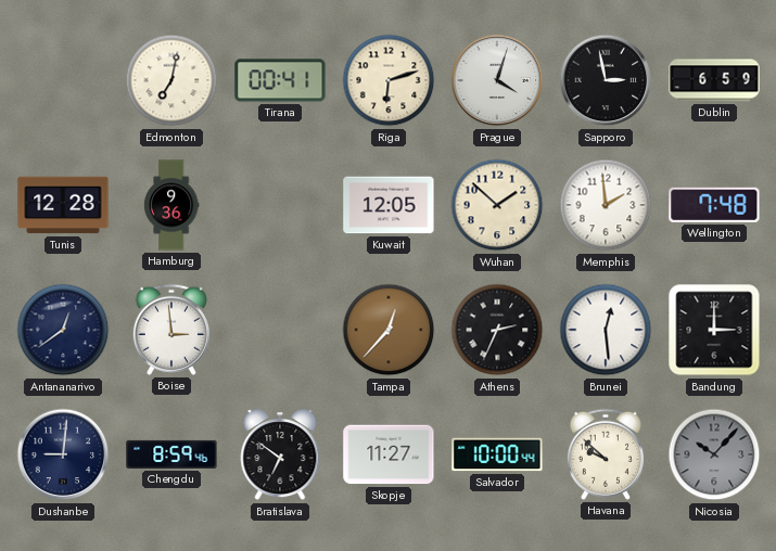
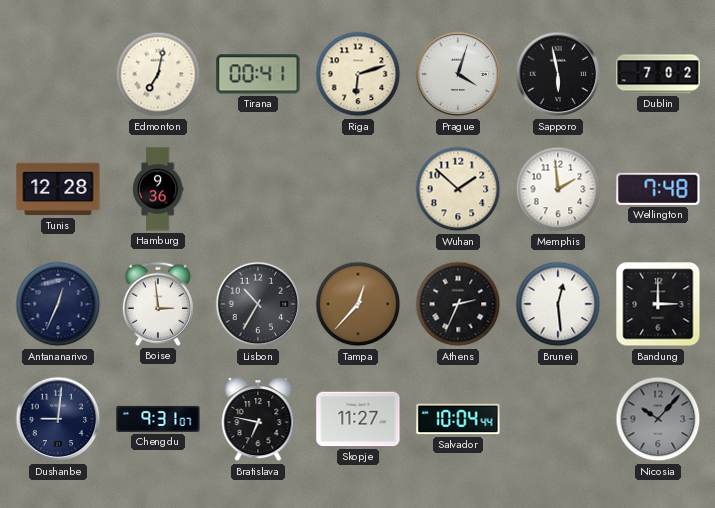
Sapporo: 2:58 -> 5:58
Dublin: 6:59 -> 7:02
Kuwait: 12:05 -> none
Antananarivo: 12:39 -> 12:34
Lisbon: none -> 10:35
Chengdu: 8:59 -> 9:31
Bratislava: 6:51 -> 6:47
Salvador: 10:00 -> 10:04
Havana: 9:52 -> none
